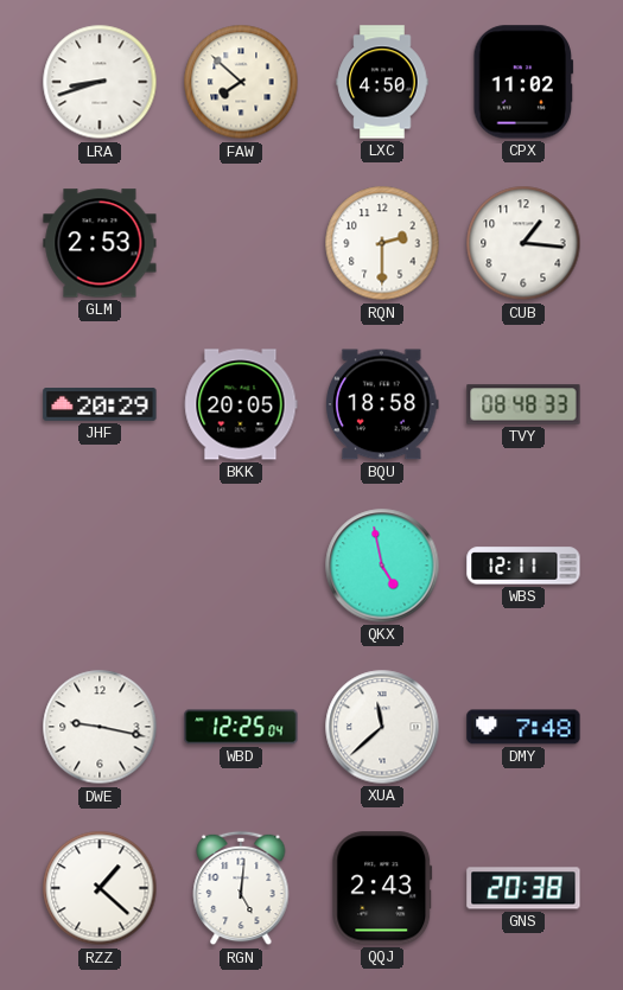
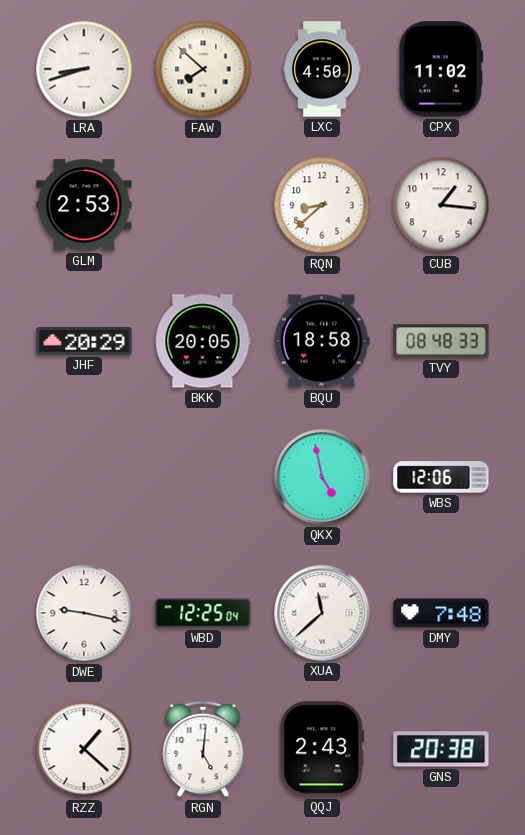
RQN: 2:30 -> 8:38
WBS: 12:11 -> 12:06
